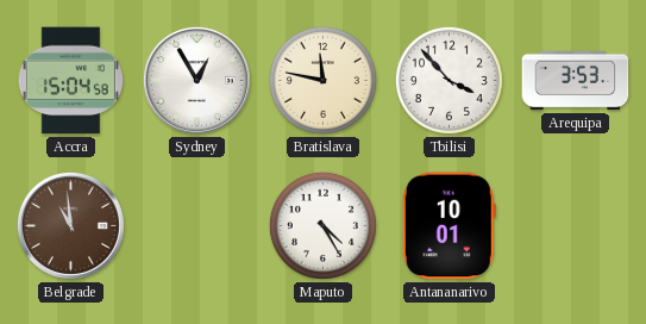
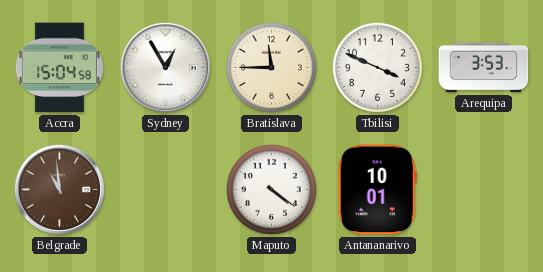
Bratislava: 11:47 -> 11:45
Tbilisi: 3:53 -> 3:49
Maputo: 4:25 -> 4:21
